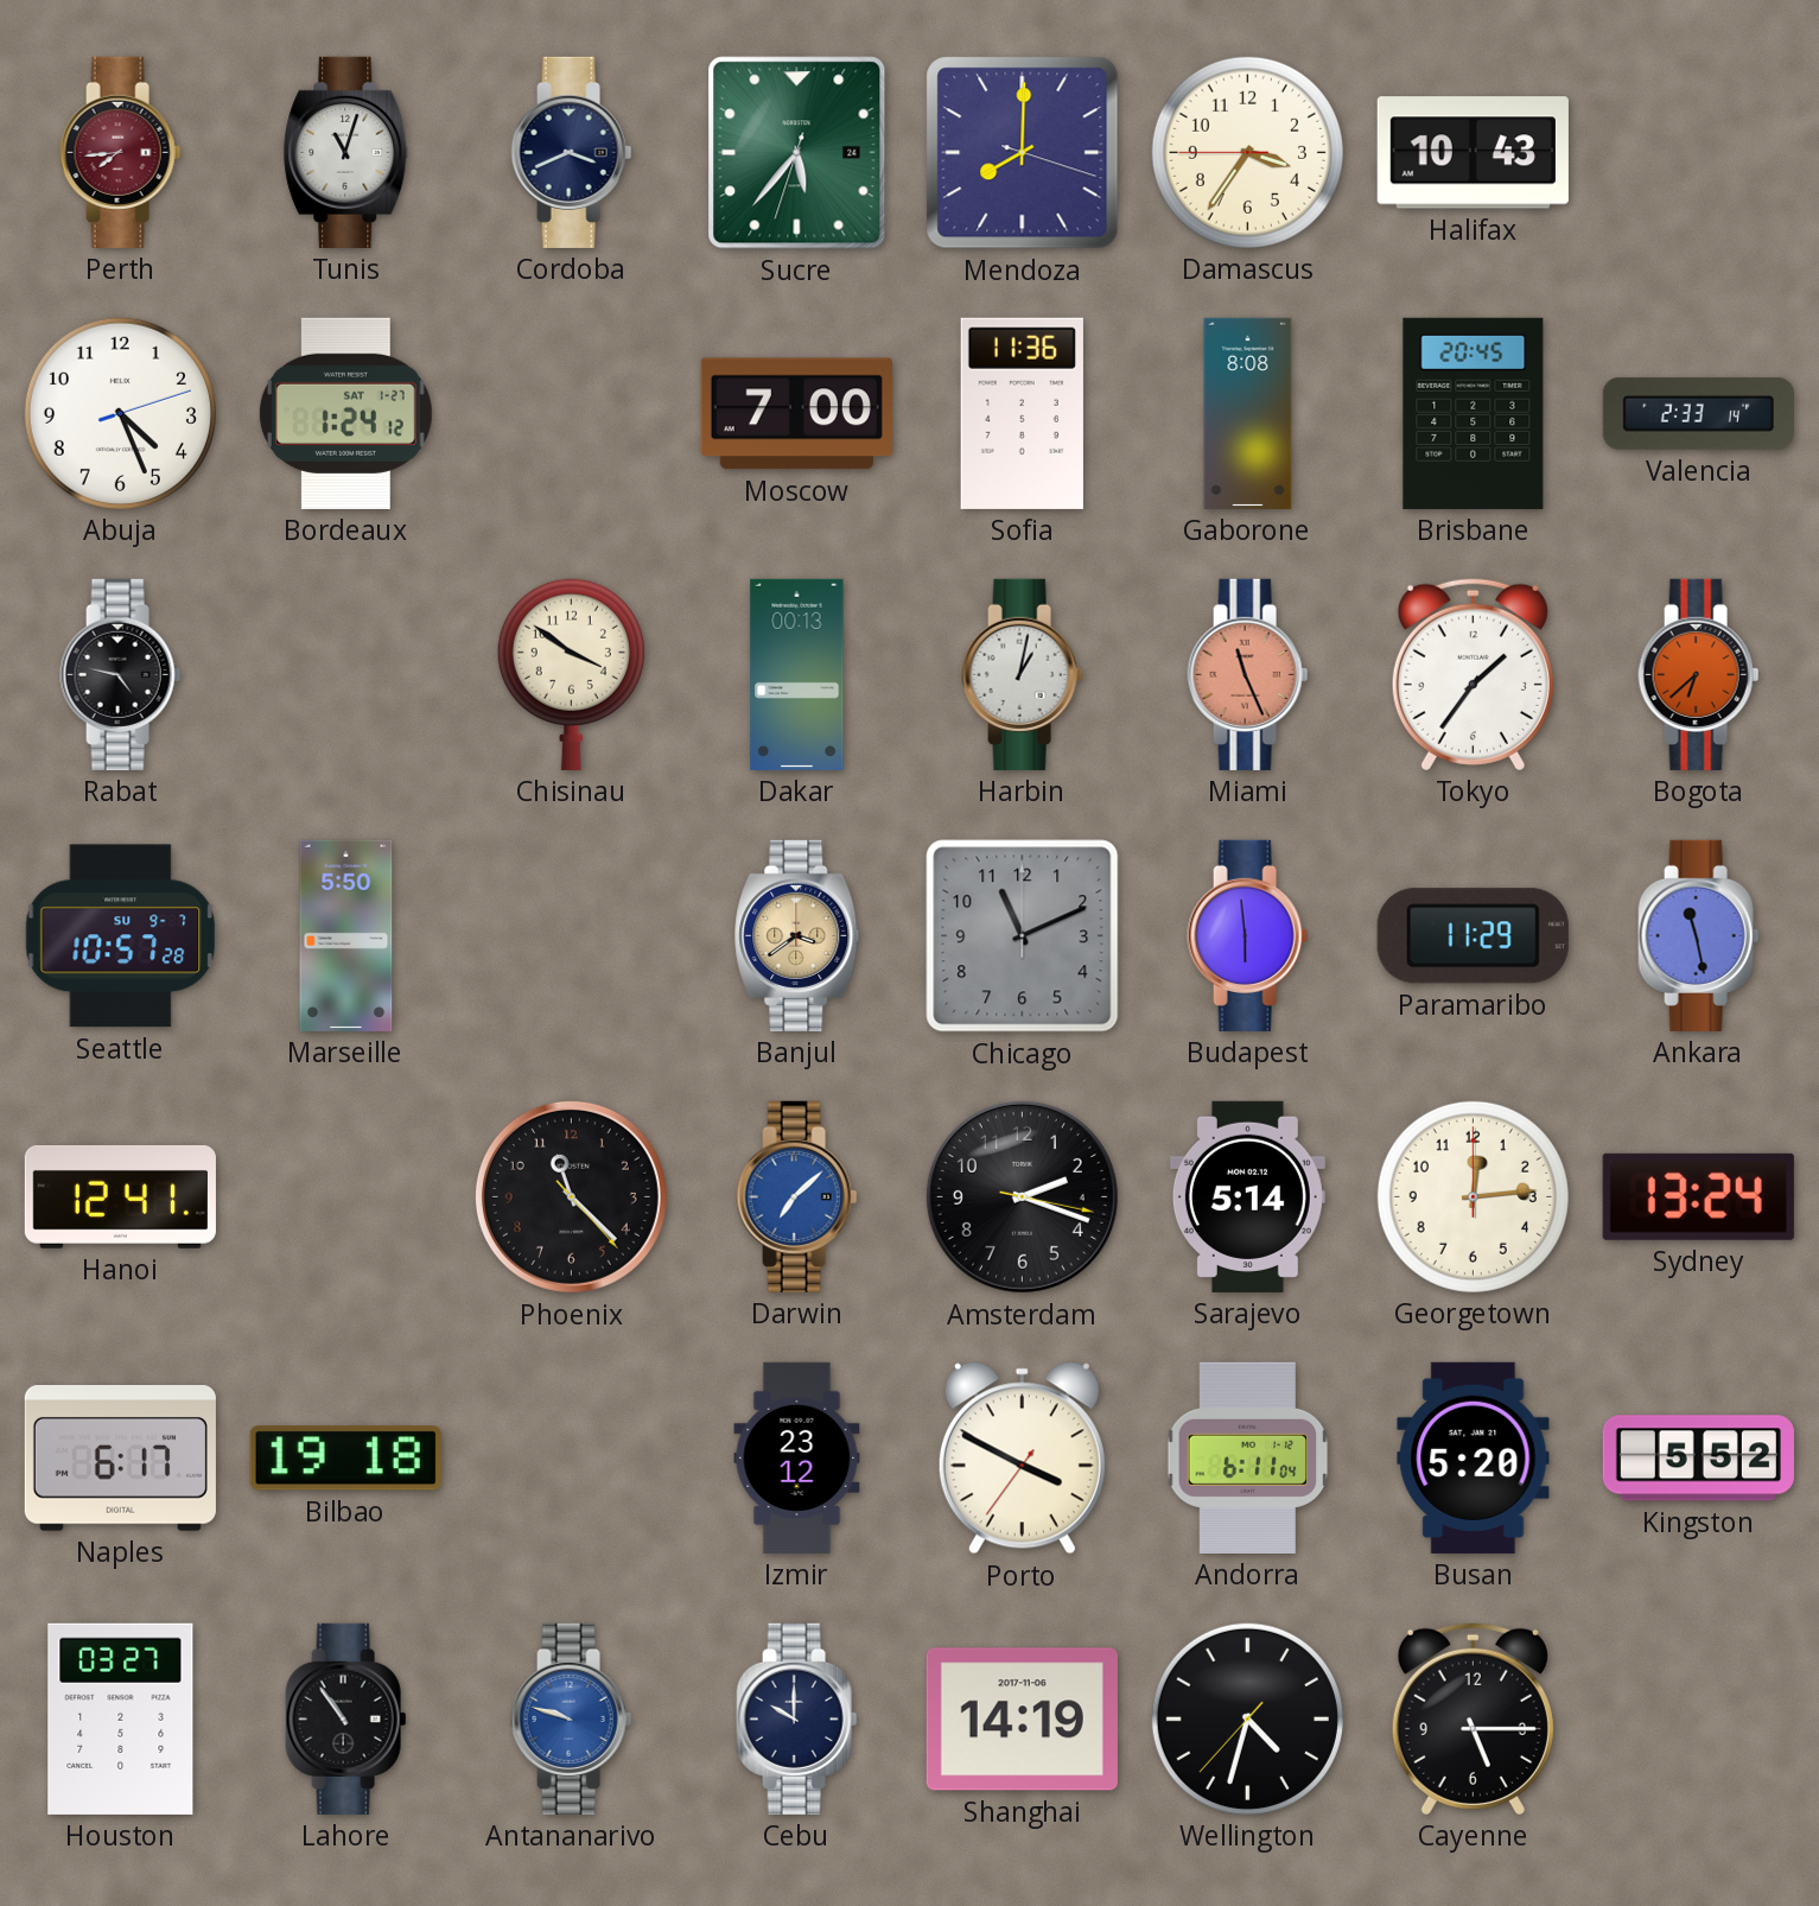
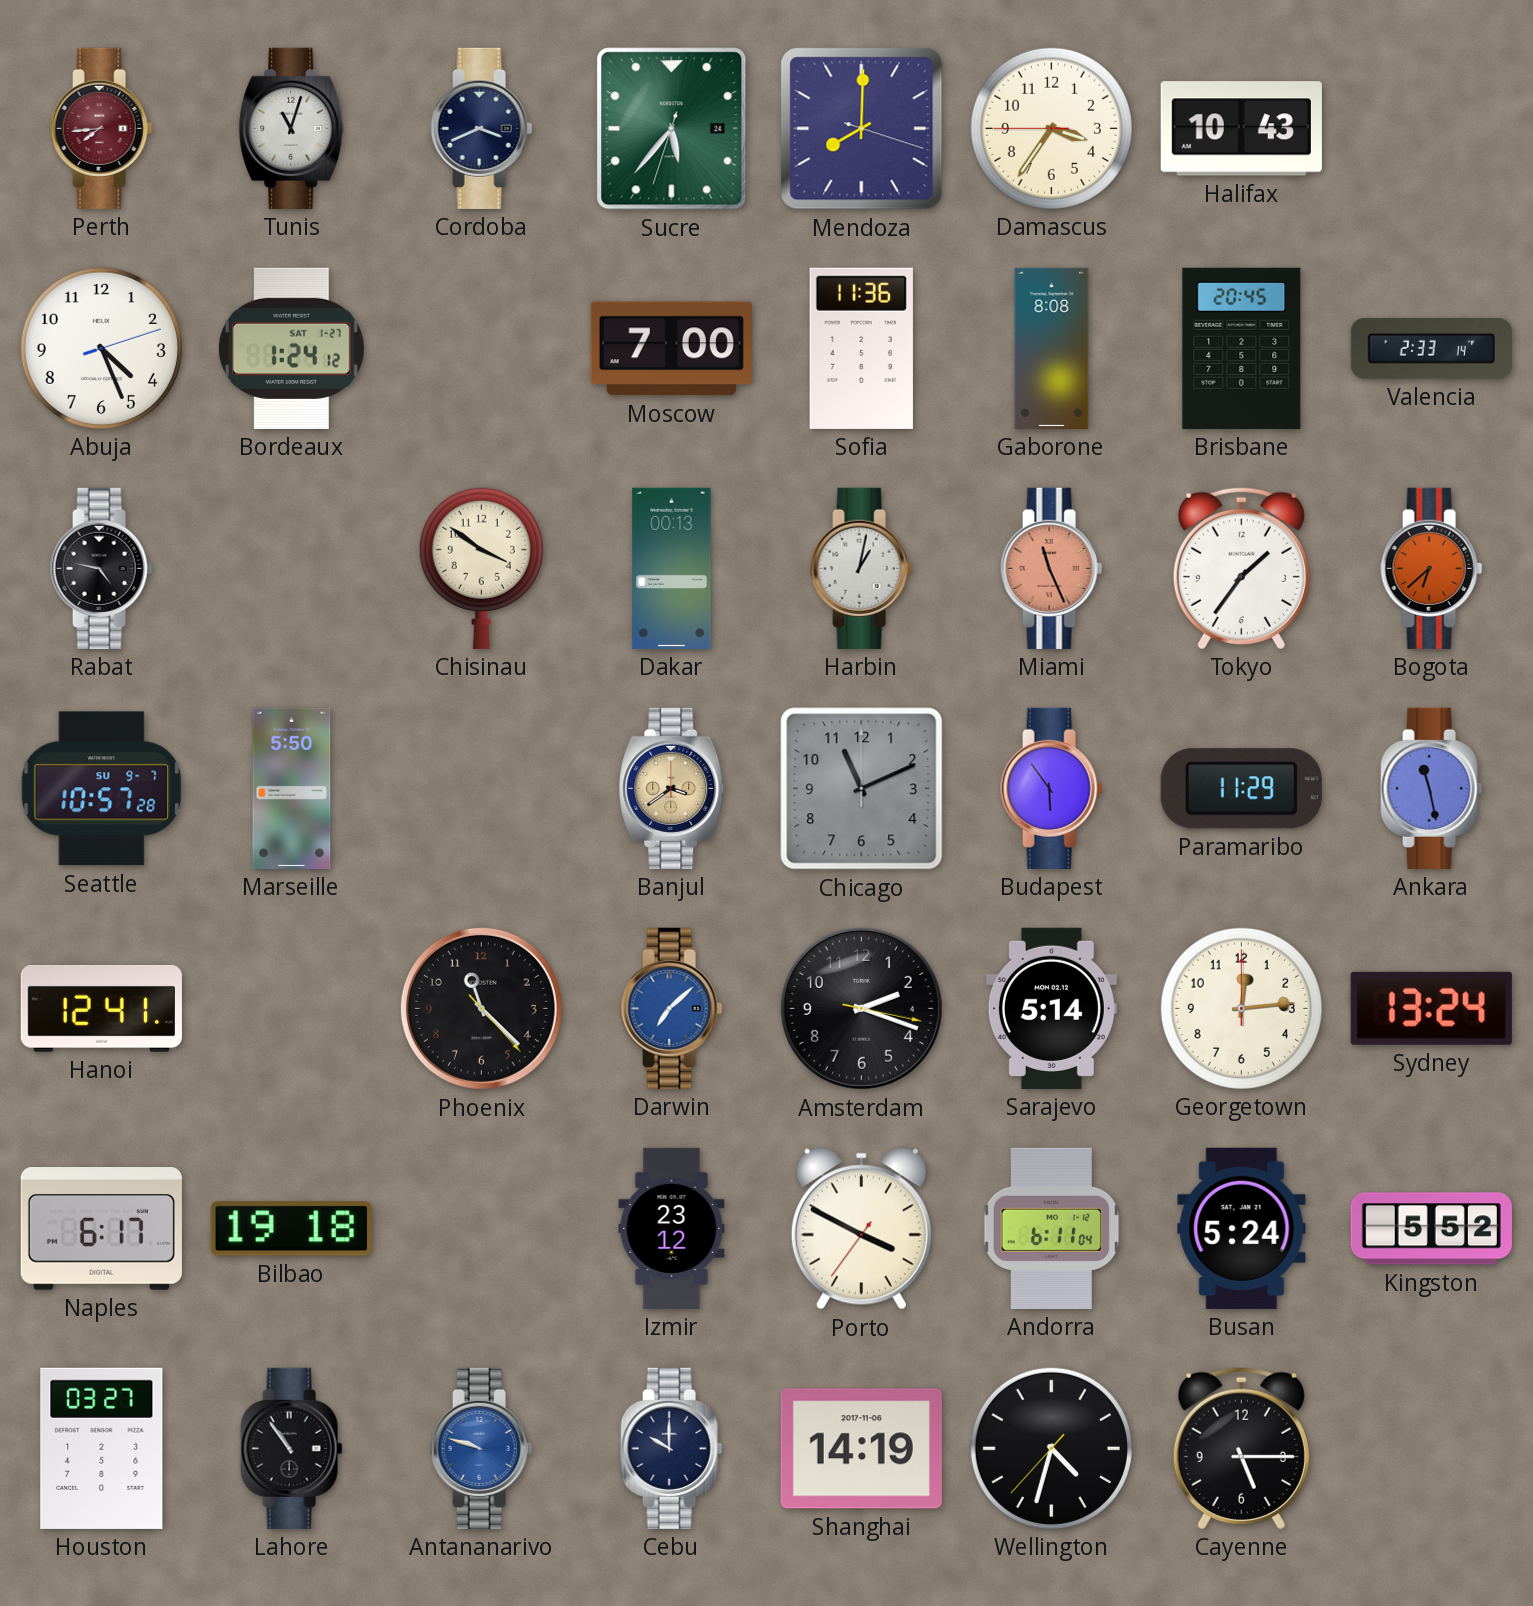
Budapest: 5:59 -> 5:54
Busan: 5:20 -> 5:24
